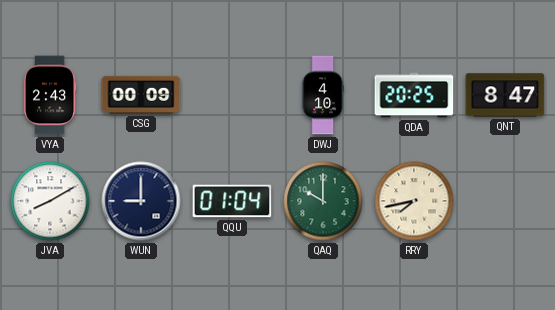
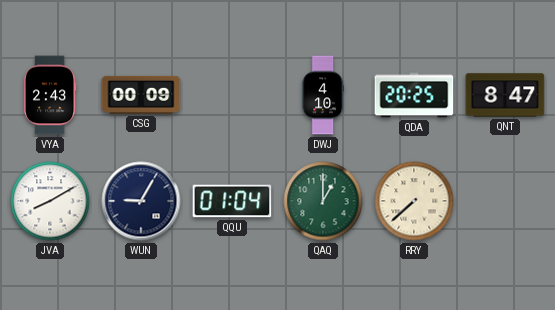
WUN: 9:00 -> 9:05
QAQ: 10:00 -> 1:00
RRY: 7:43 -> 7:38
